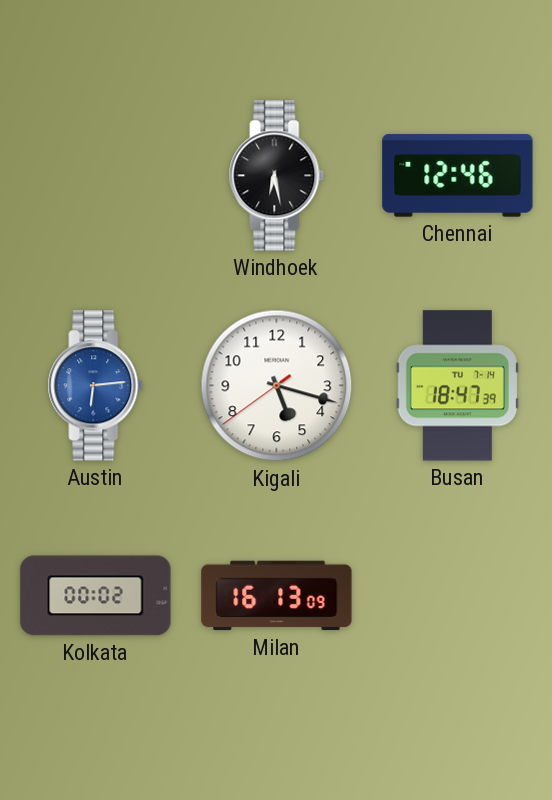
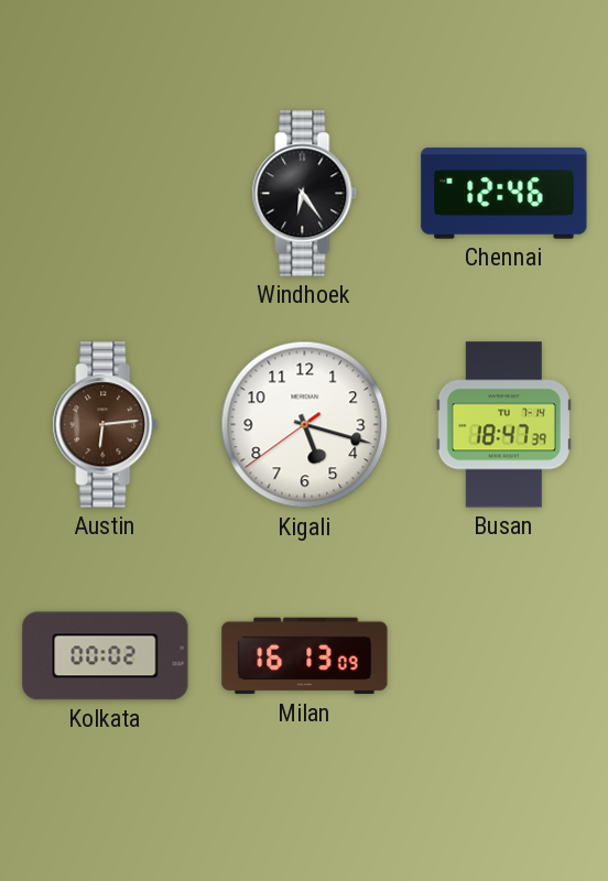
Windhoek: 6:28 -> 6:24
Austin dial: blue -> brown
